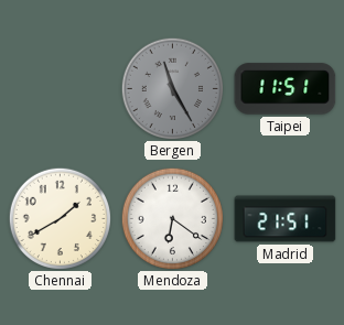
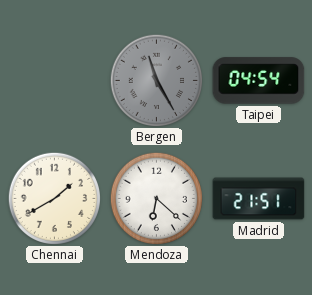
Taipei: 11:51 -> 04:54
Mendoza: 6:21 -> 6:22
